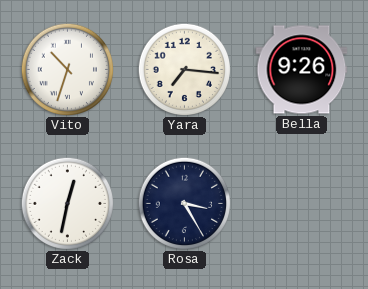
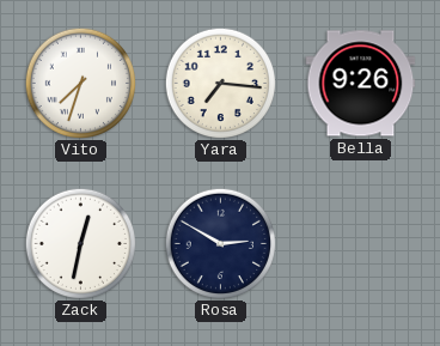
Vito: 10:33 -> 7:33
Rosa: 3:25 -> 2:50
